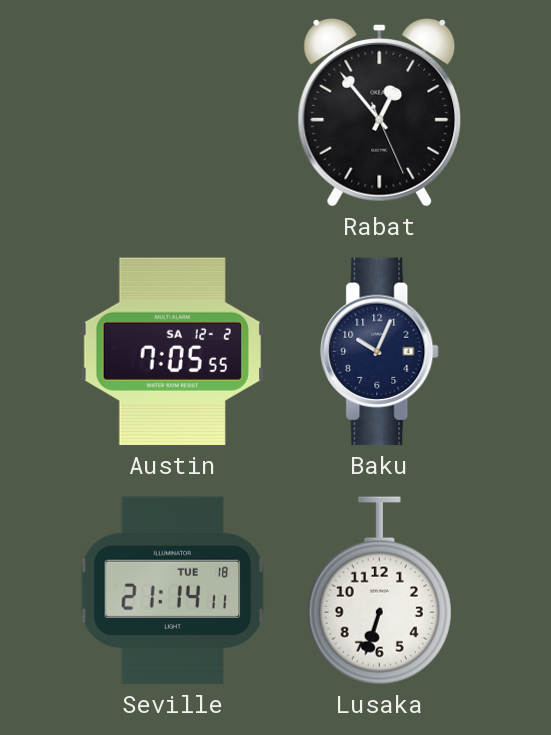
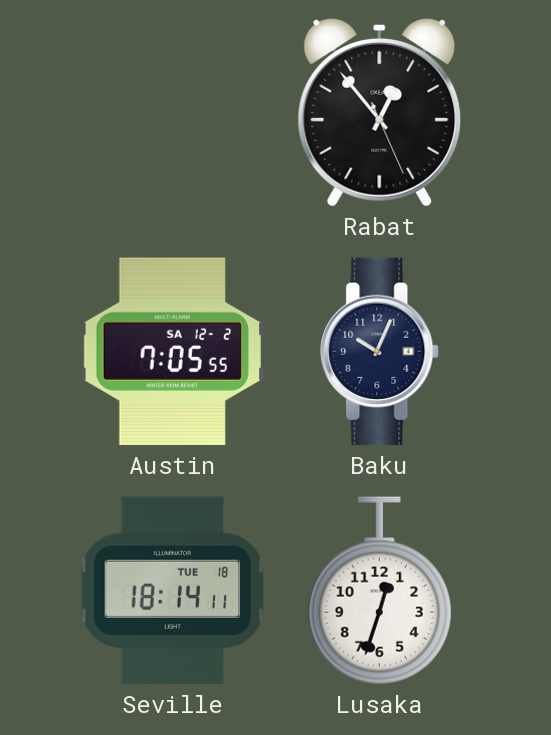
Seville: 21:14 -> 18:14
Lusaka: 6:33 -> 12:33
